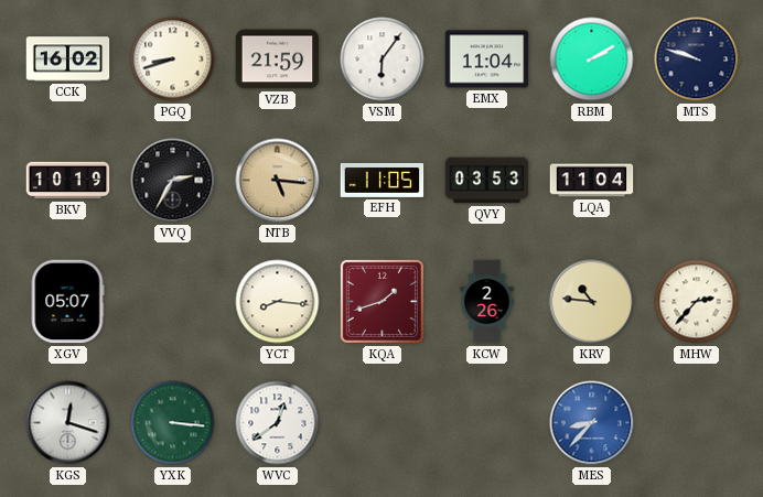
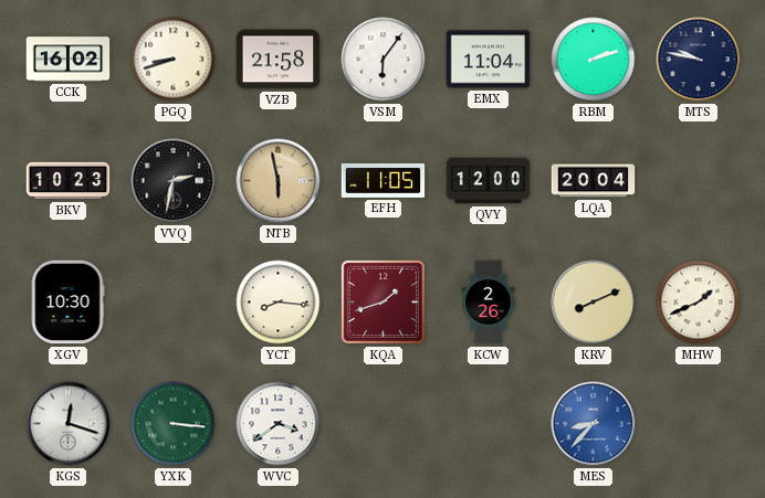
VZB: 21:59 -> 21:58
RBM: 2:10 -> 2:12
MTS: 9:48 -> 9:47
BKV: 10:19 -> 10:23
VVQ: 2:35 -> 2:32
NTB: 5:16 -> 5:58
QVY: 03:53 -> 12:00
LQA: 11:04 -> 20:04
XGV: 05:07 -> 10:30
KRV: 10:46 -> 8:11
MHW: 2:37 -> 1:41
WVC: 12:39 -> 3:39
